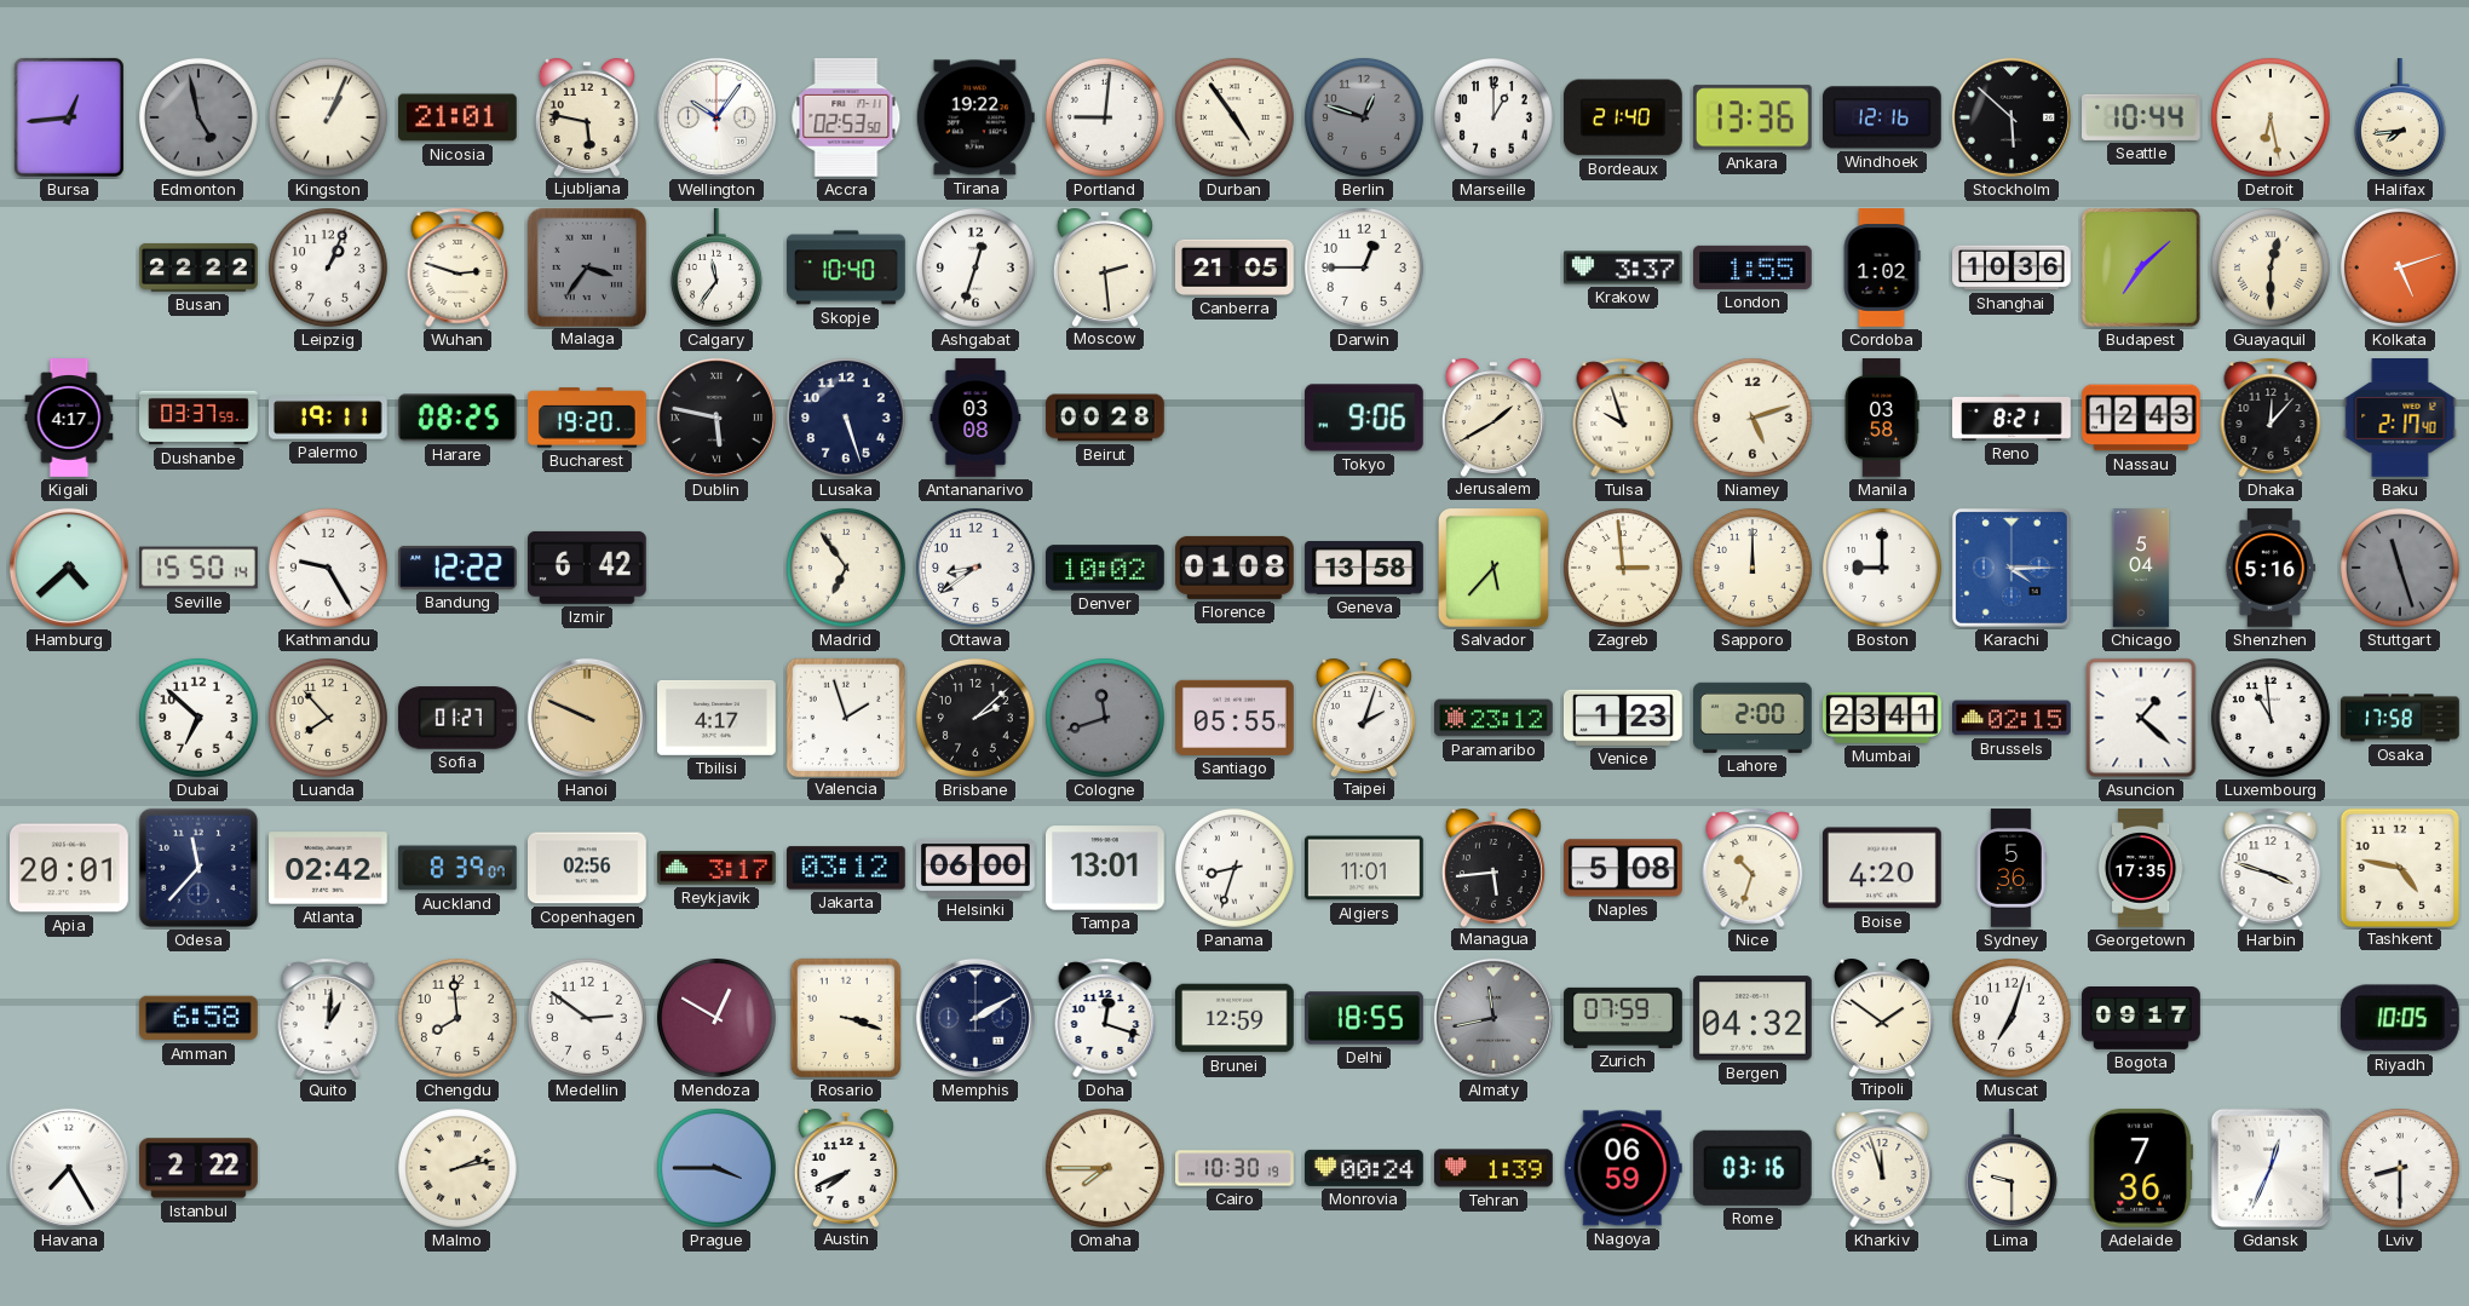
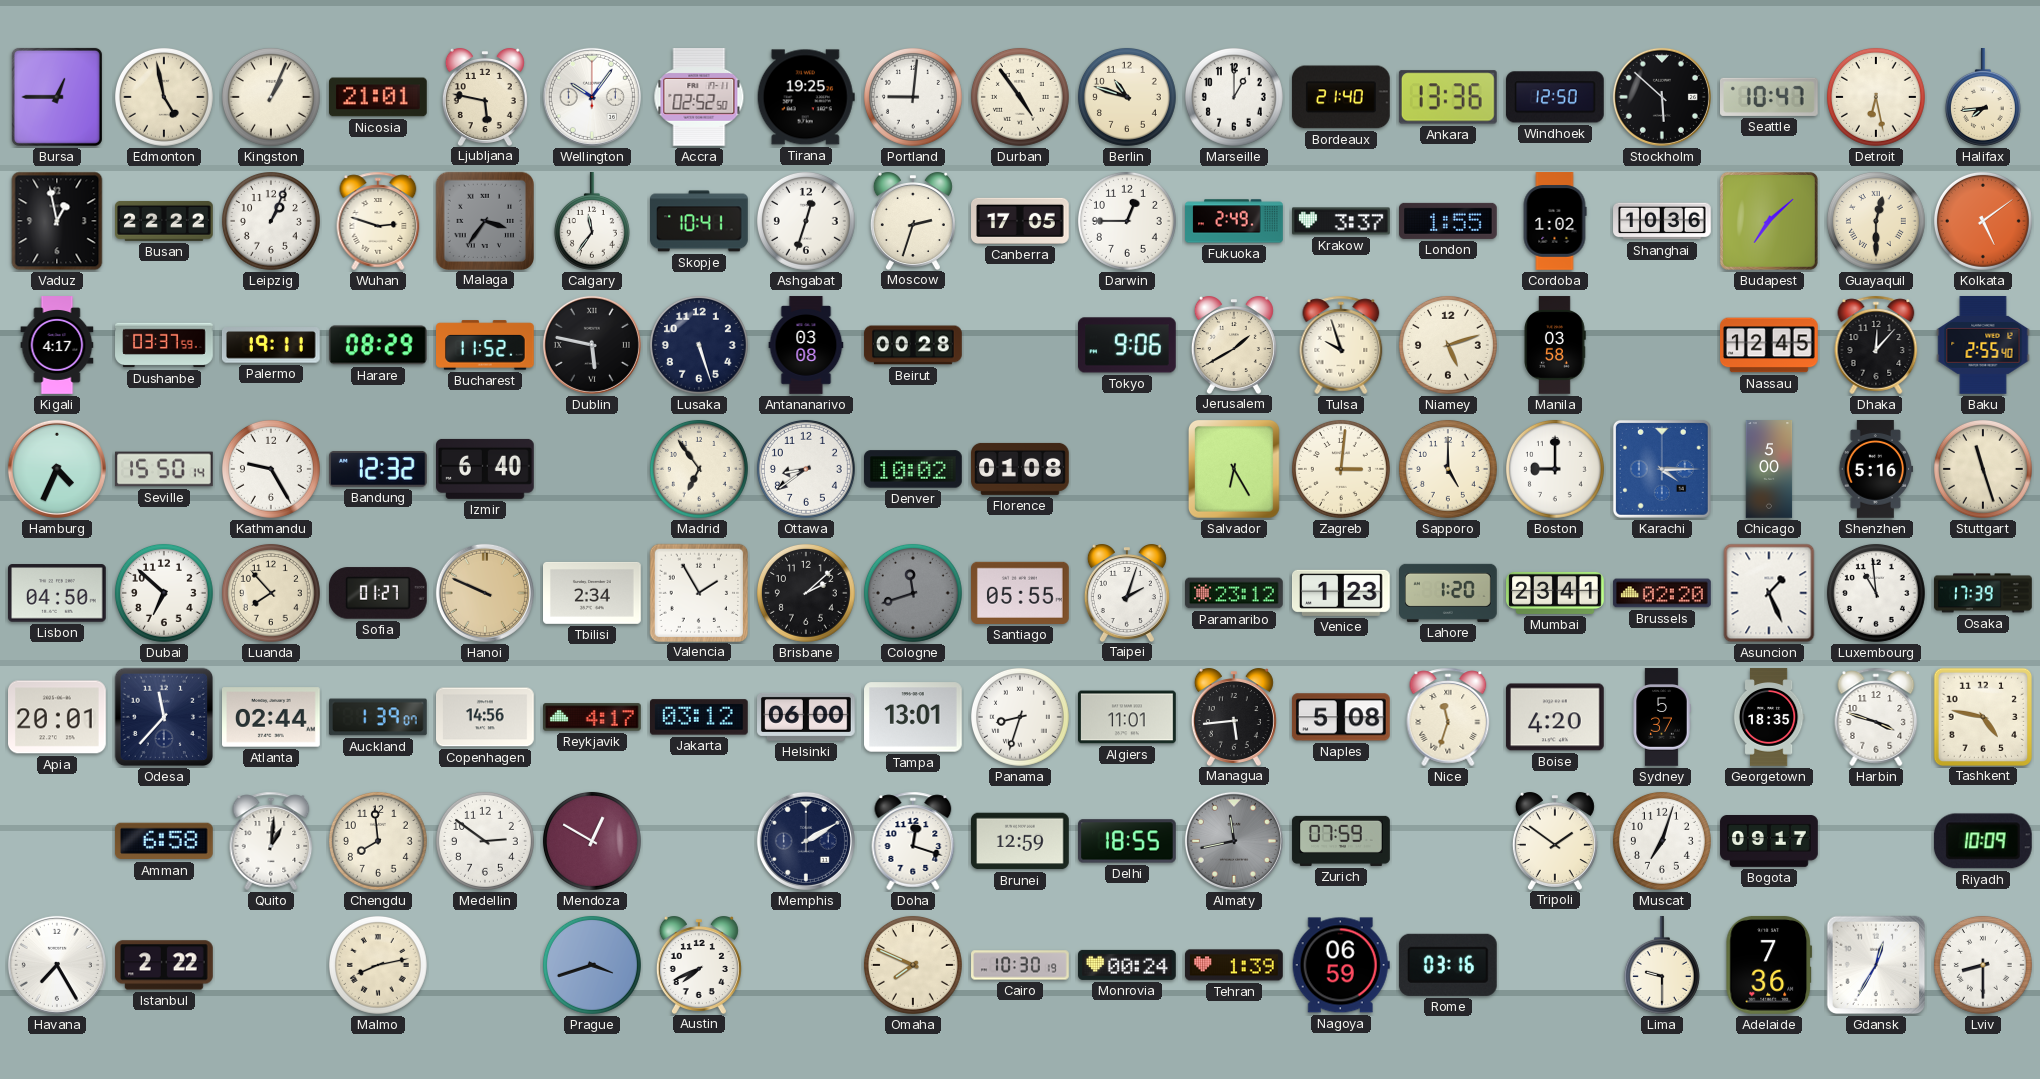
Bursa: 12:44 -> 12:45
Edmonton dial: grey -> cream
Accra: 02:53 -> 02:52
Tirana: 19:22 -> 19:25
Berlin: 12:48 -> 10:48
Berlin dial: grey -> cream
Windhoek: 12:16 -> 12:50
Seattle: 10:44 -> 10:47
Vaduz: none -> 12:58
Skopje: 10:40 -> 10:41
Moscow: 2:29 -> 2:33
Canberra: 21:05 -> 17:05
Fukuoka: none -> 2:49
Kolkata: 5:12 -> 5:09
Harare: 08:25 -> 08:29
Bucharest: 19:20 -> 11:52
Reno: 8:21 -> none
Nassau: 12:43 -> 12:45
Baku: 2:17 -> 2:55
Hamburg: 4:38 -> 4:34
Bandung: 12:22 -> 12:32
Izmir: 6:42 -> 6:40
Geneva: 13:58 -> none
Salvador: 5:37 -> 6:25
Zagreb: 2:59 -> 3:01
Sapporo: 12:00 -> 5:00
Chicago: 5:04 -> 5:00
Stuttgart dial: grey -> cream
Lisbon: none -> 04:50
Tbilisi: 4:17 -> 2:34
Valencia: 1:57 -> 1:55
Lahore: 2:00 -> 1:20
Brussels: 02:15 -> 02:20
Asuncion: 1:22 -> 1:26
Osaka: 17:58 -> 17:39
Atlanta: 02:42 -> 02:44
Auckland: 8:39 -> 1:39
Copenhagen: 02:56 -> 14:56
Reykjavik: 3:17 -> 4:17
Nice: 10:33 -> 11:33
Sydney: 5:36 -> 5:37
Georgetown: 17:35 -> 18:35
Rosario: 3:18 -> none
Bergen: 04:32 -> none
Riyadh: 10:05 -> 10:09
Malmo: 2:13 -> 8:13
Prague: 3:45 -> 3:42
Omaha: 7:45 -> 7:49
Kharkiv: 11:57 -> none
Gdansk: 12:34 -> 12:35
